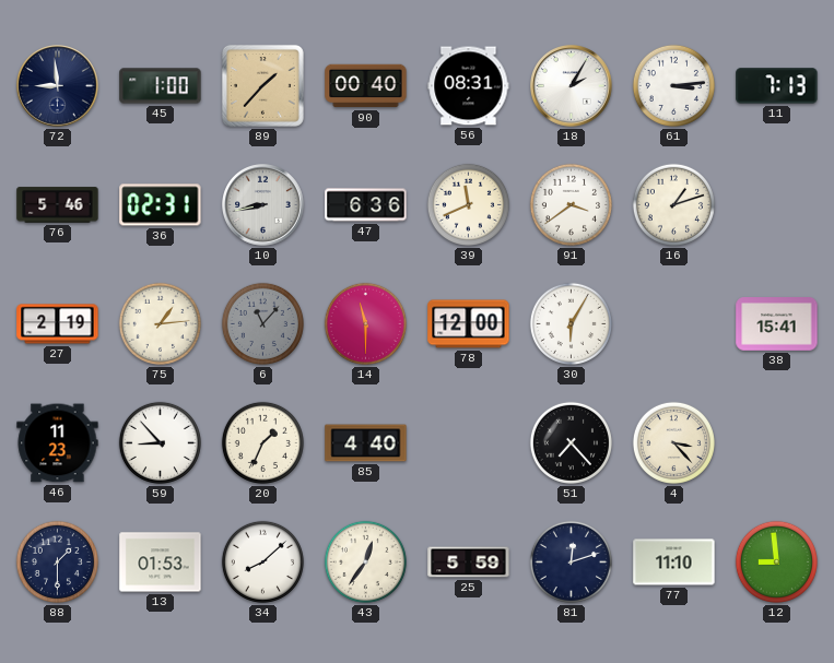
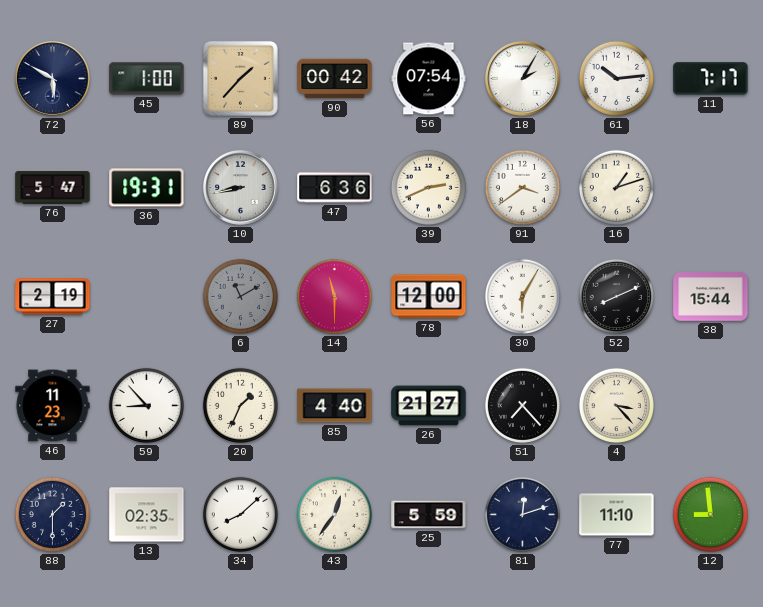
72: 8:59 -> 5:50
90: 00:40 -> 00:42
56: 08:31 -> 07:54
61: 3:14 -> 10:14
11: 7:13 -> 7:17
76: 5:46 -> 5:47
36: 02:31 -> 19:31
39: 11:41 -> 2:41
75: 1:14 -> none
6: 11:07 -> 11:10
52: none -> 8:11
38: 15:41 -> 15:44
26: none -> 21:27
13: 01:53 -> 02:35
